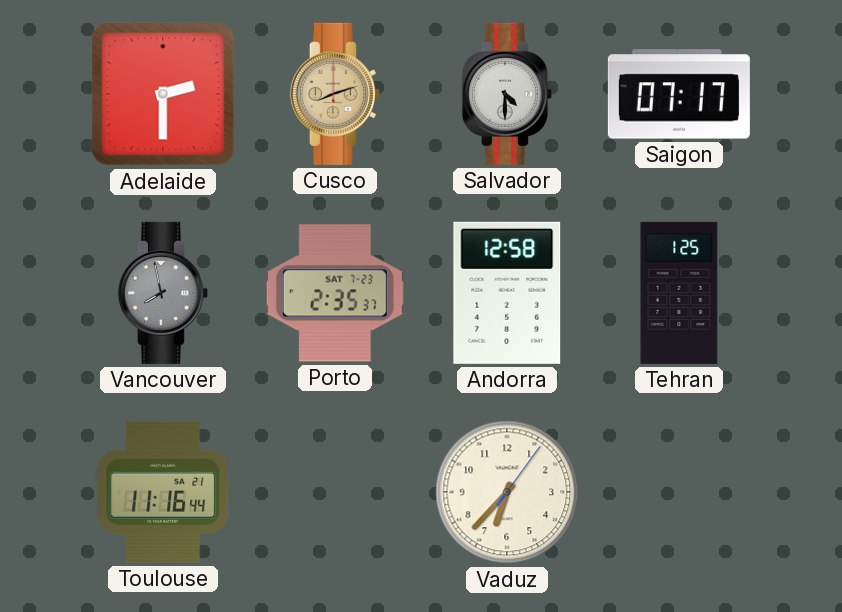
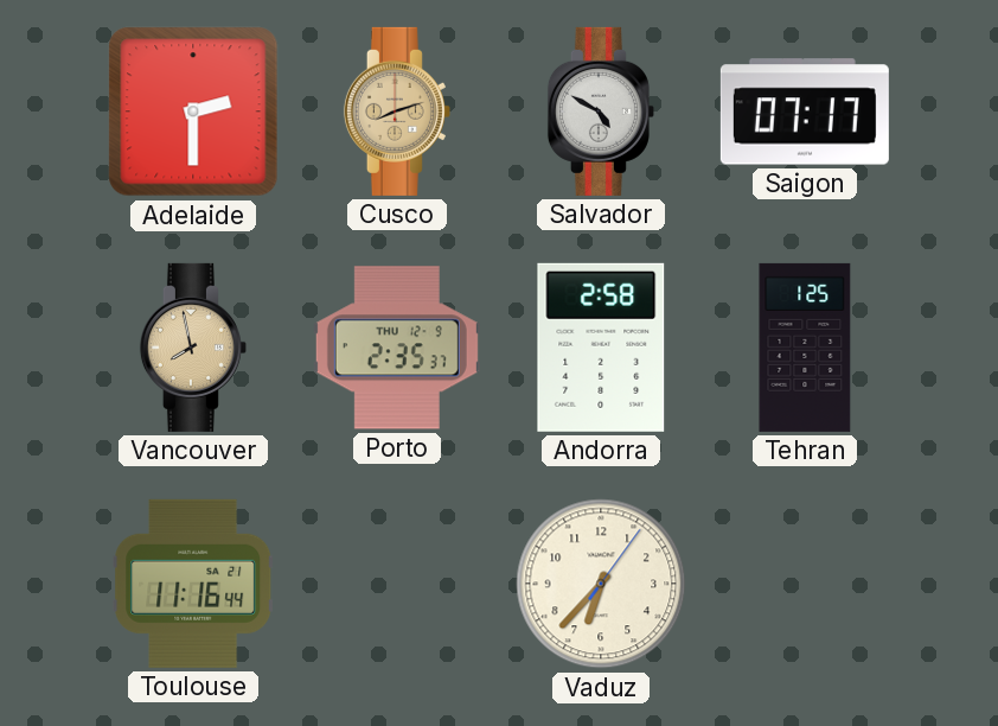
Salvador: 4:30 -> 4:50
Vancouver dial: grey -> champagne
Porto date: SAT 7-23 -> THU 12-9
Andorra: 12:58 -> 2:58
